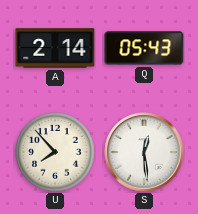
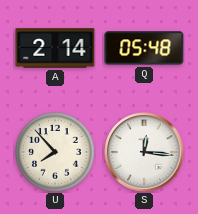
Q: 05:43 -> 05:48
S: 12:29 -> 12:16
